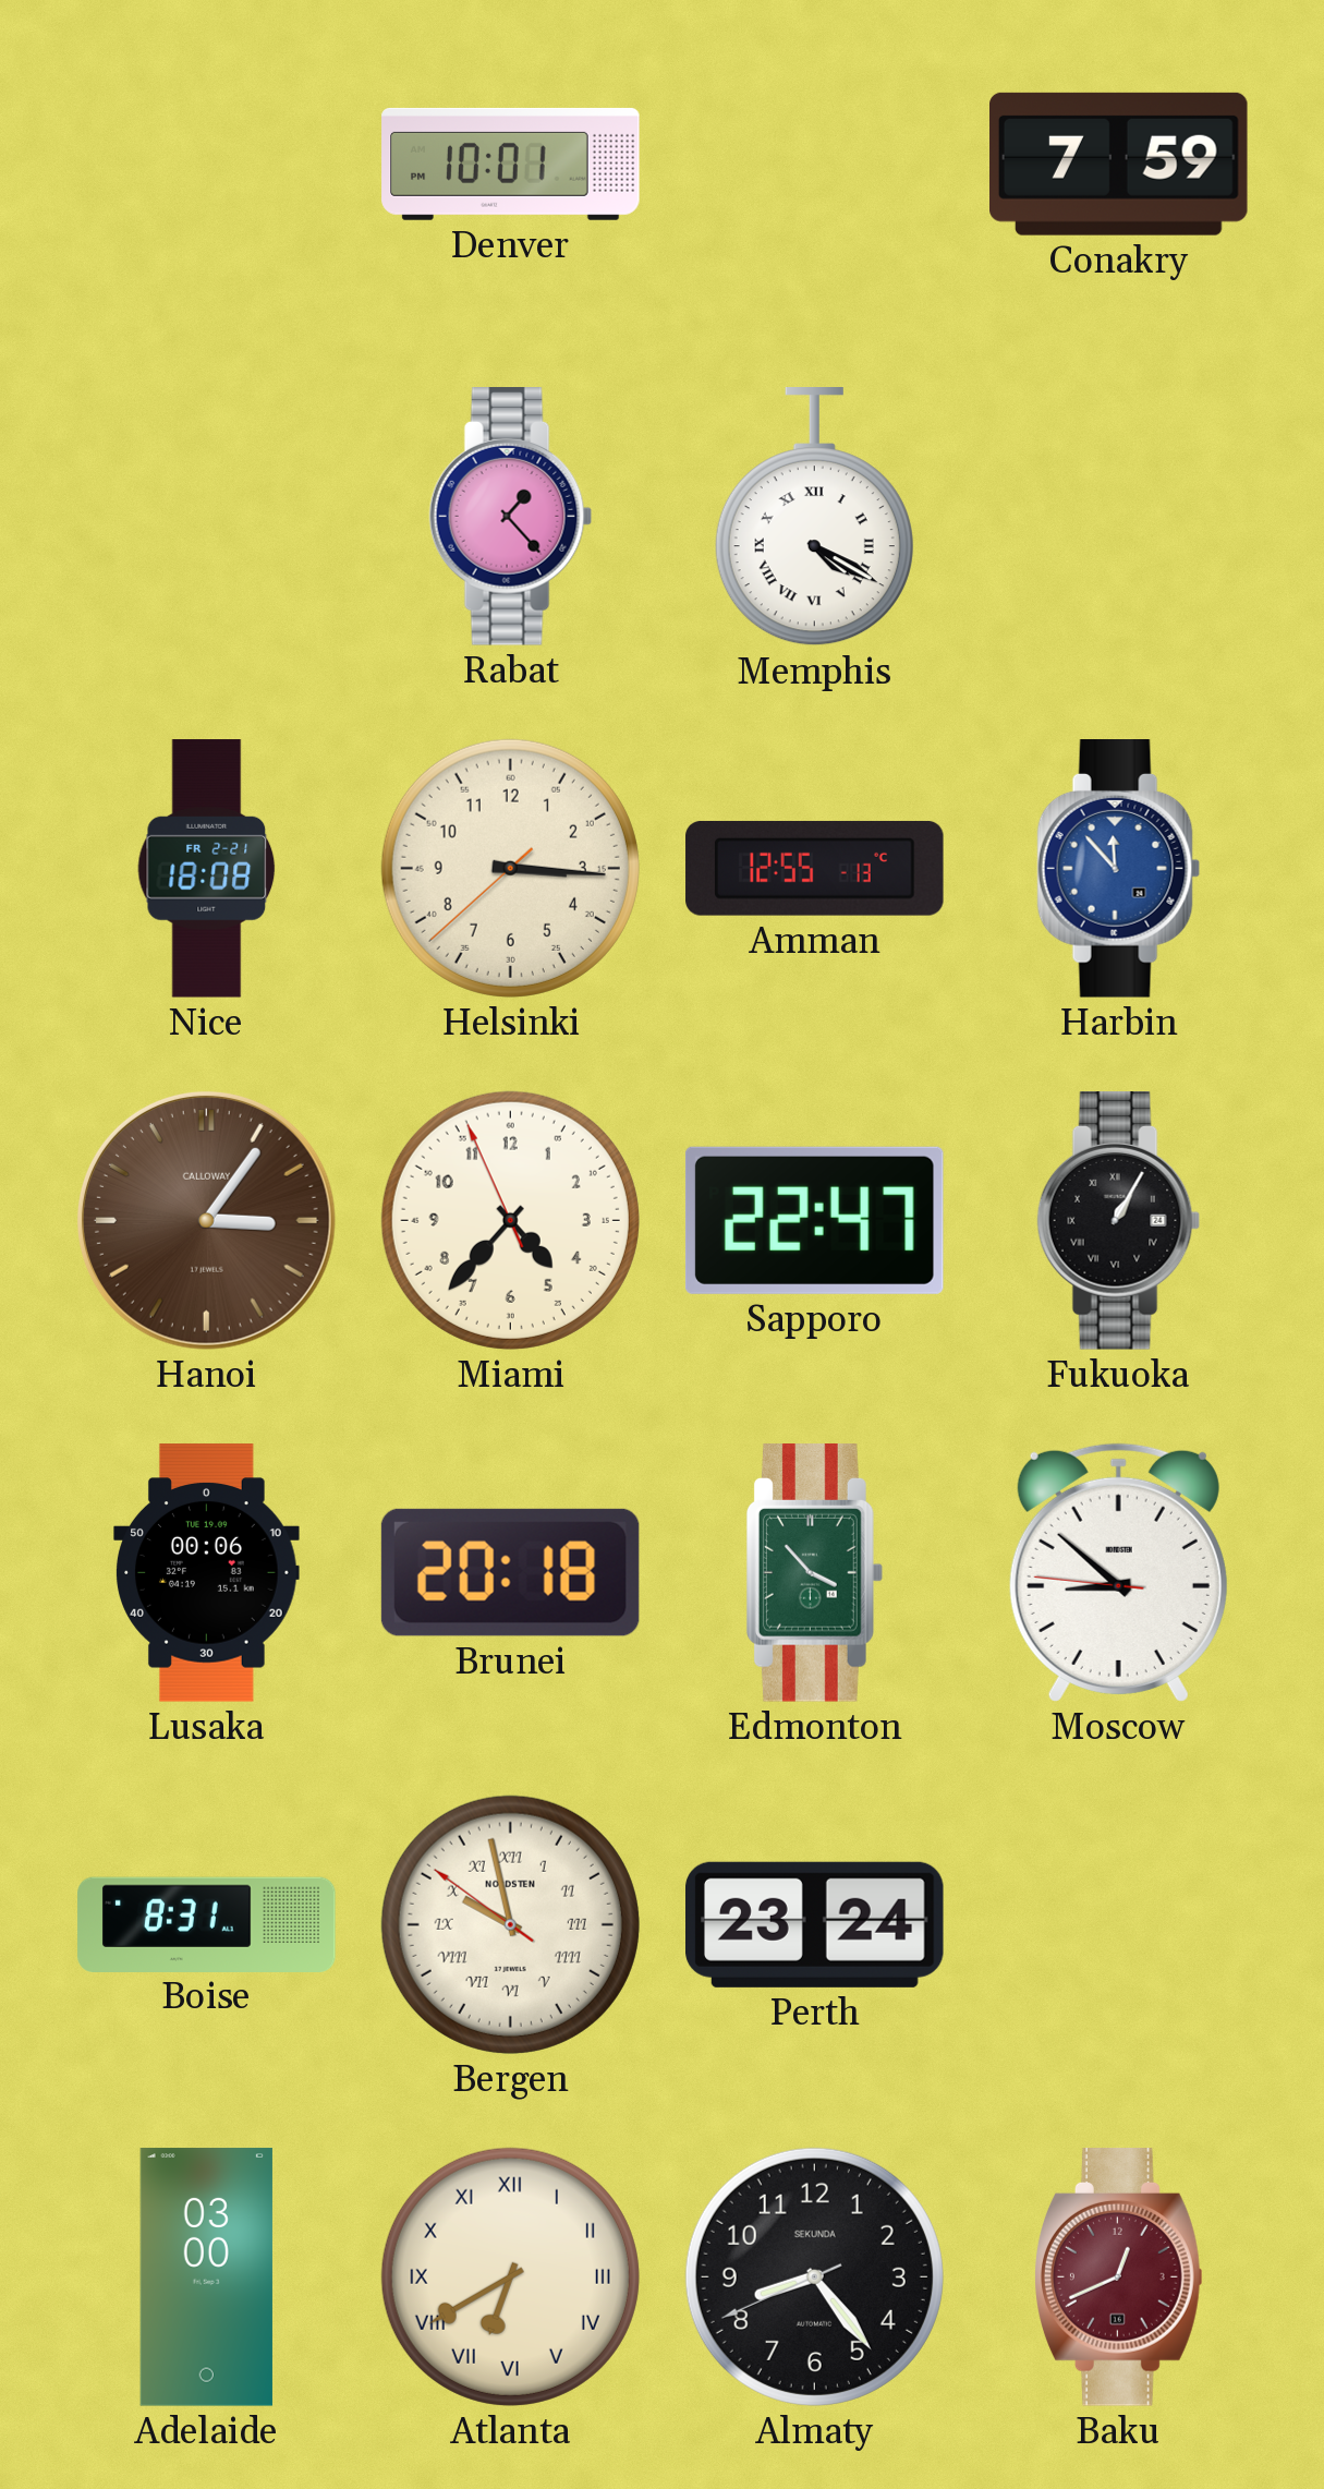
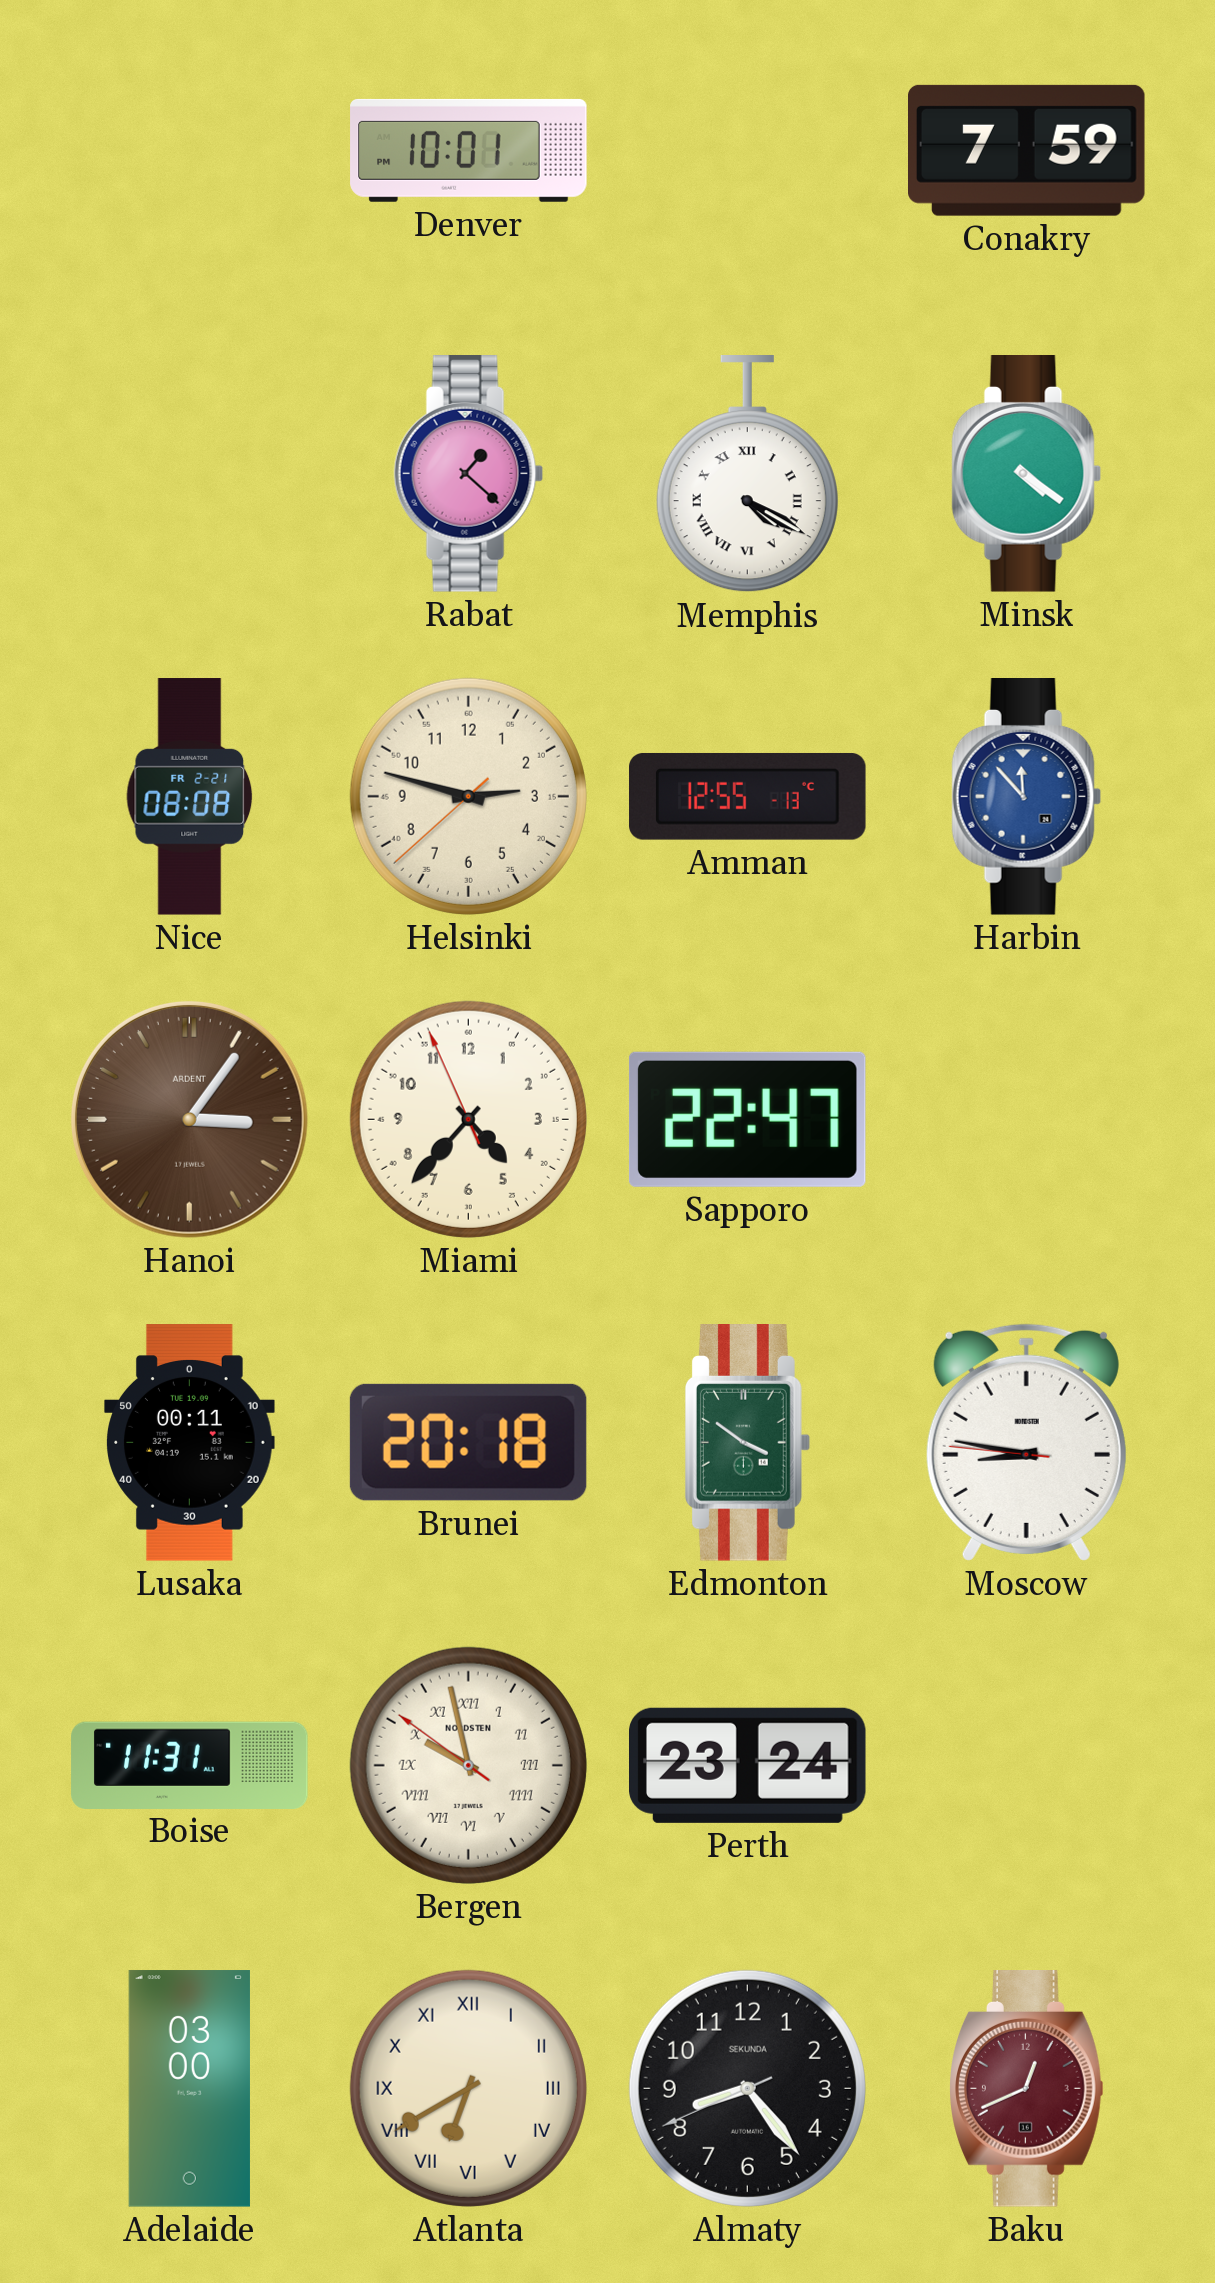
Rabat: 1:23 -> 1:22
Minsk: none -> 4:21
Nice: 18:08 -> 08:08
Helsinki: 3:15 -> 2:47
Hanoi brand: CALLOWAY -> ARDENT
Fukuoka: 1:05 -> none
Lusaka: 00:06 -> 00:11
Edmonton: 3:53 -> 3:51
Moscow: 8:51 -> 8:46
Boise: 8:31 -> 11:31
